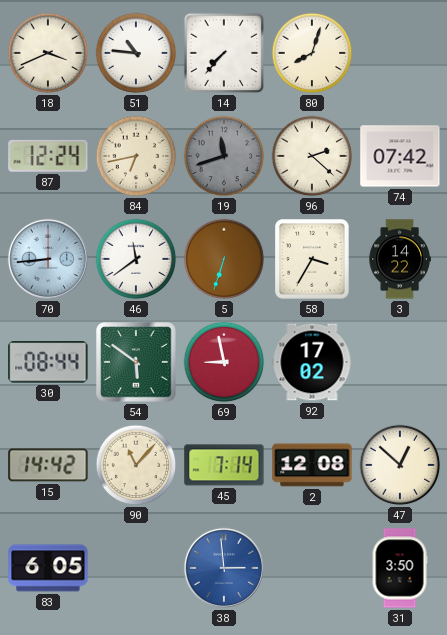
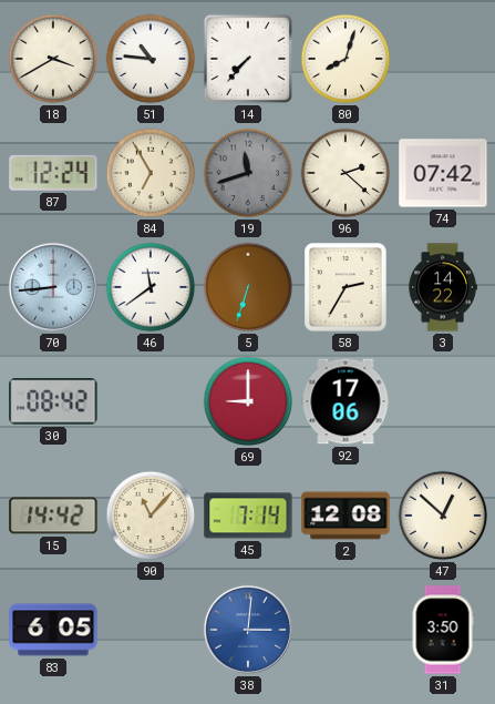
18: 3:41 -> 3:40
84: 6:43 -> 6:55
58: 3:35 -> 2:35
30: 08:44 -> 08:42
54: 5:51 -> none
69: 8:58 -> 9:00
92: 17:02 -> 17:06
38: 2:59 -> 3:01
